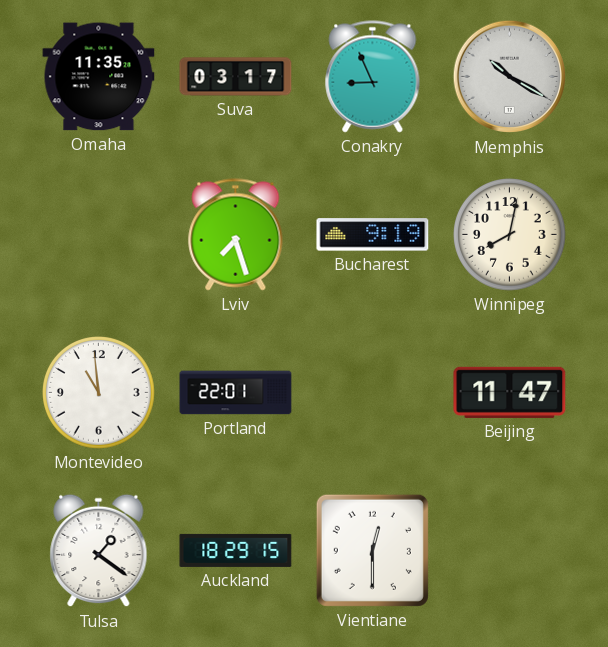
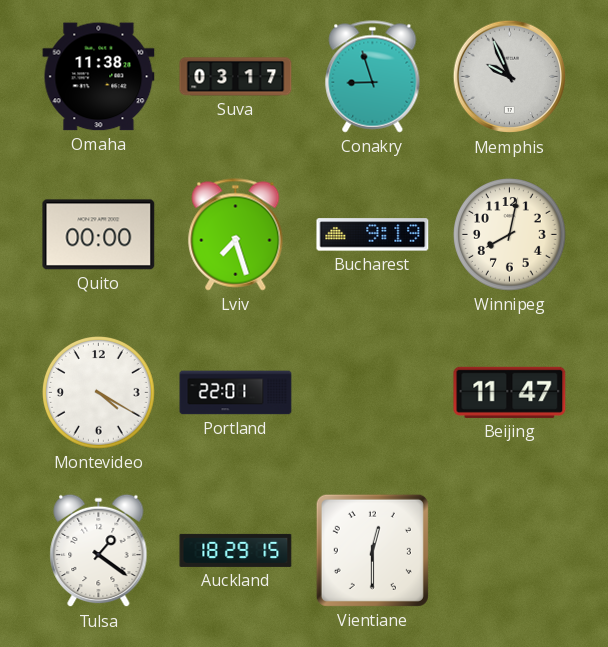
Omaha: 11:35 -> 11:38
Conakry: 8:56 -> 8:57
Memphis: 10:20 -> 9:56
Quito: none -> 00:00
Montevideo: 10:59 -> 4:20
